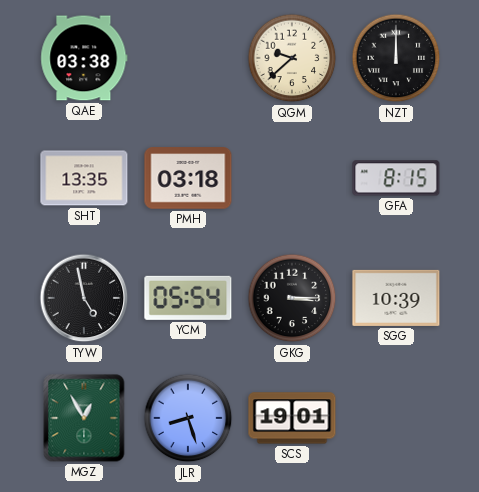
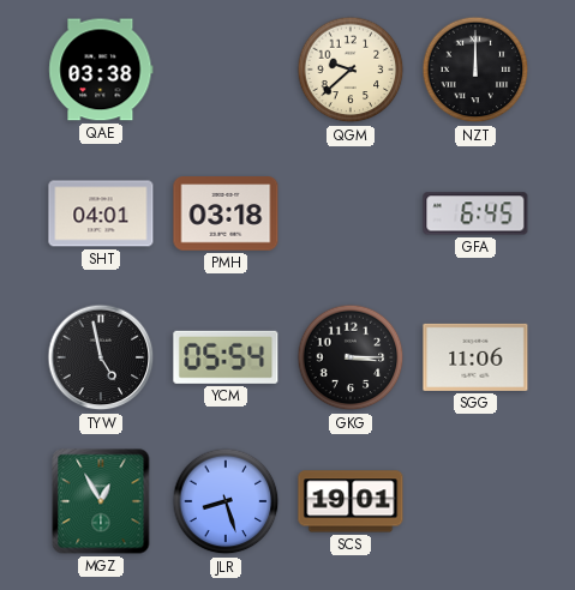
SHT: 13:35 -> 04:01
GFA: 8:15 -> 6:45
SGG: 10:39 -> 11:06
